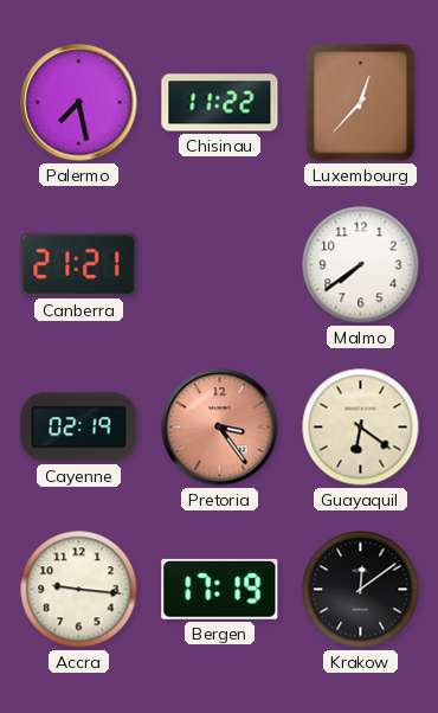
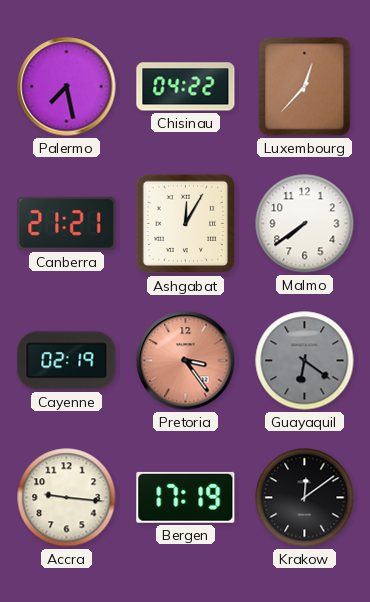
Chisinau: 11:22 -> 04:22
Ashgabat: none -> 12:05
Guayaquil dial: cream -> grey
